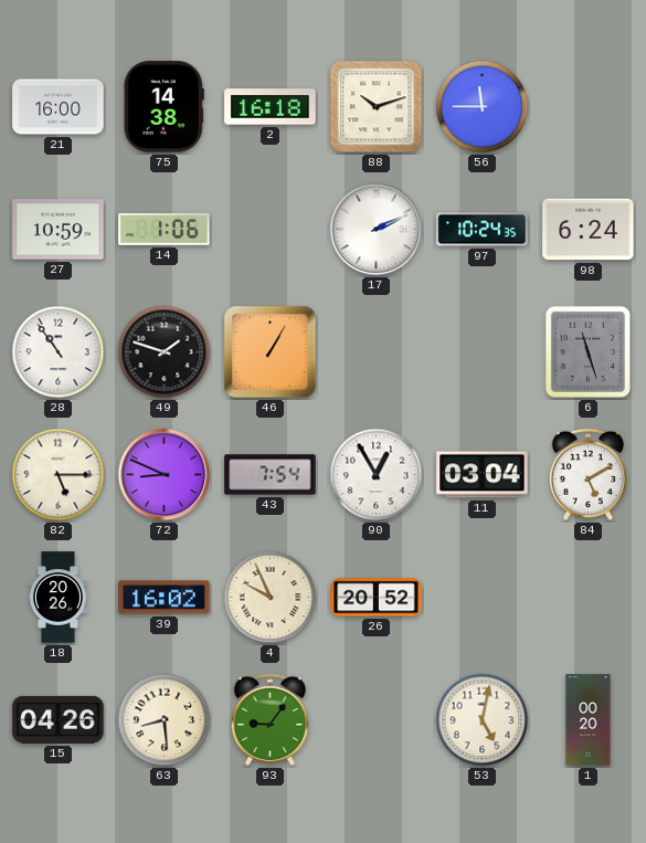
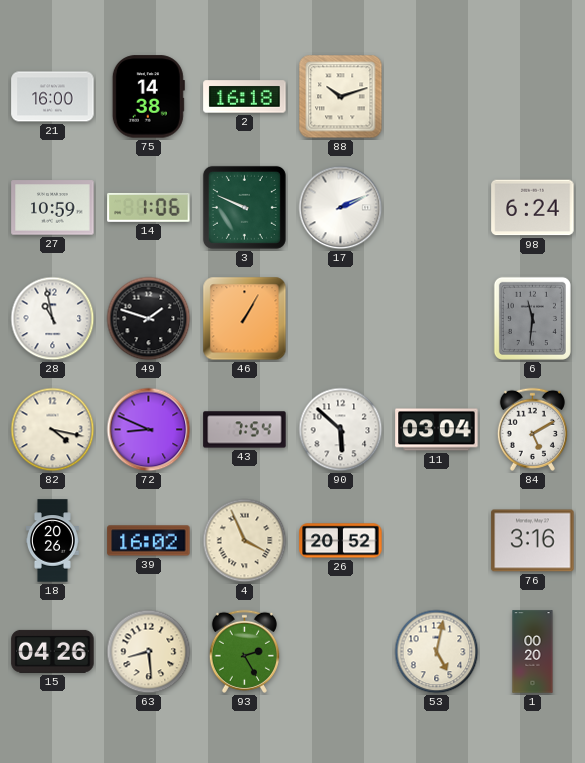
56: 11:45 -> none
3: none -> 9:49
97: 10:24 -> none
28: 10:54 -> 10:58
6: 11:27 -> 11:31
82: 5:15 -> 4:17
90: 12:55 -> 5:52
4: 9:56 -> 3:56
76: none -> 3:16
93: 9:06 -> 2:25
